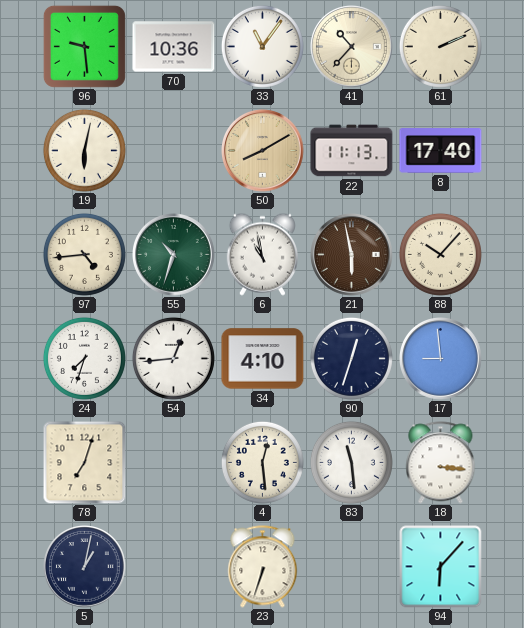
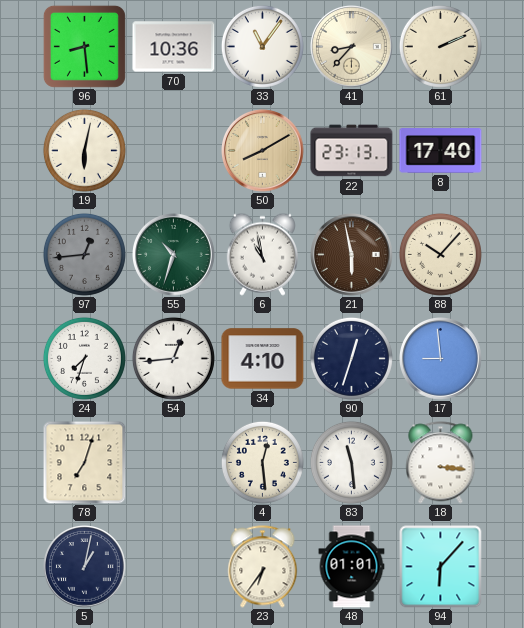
96: 9:29 -> 8:29
41: 10:37 -> 8:37
22: 11:13 -> 23:13
97: 4:44 -> 12:44
97 dial: cream -> grey
23: 6:33 -> 6:36
48: none -> 01:01
